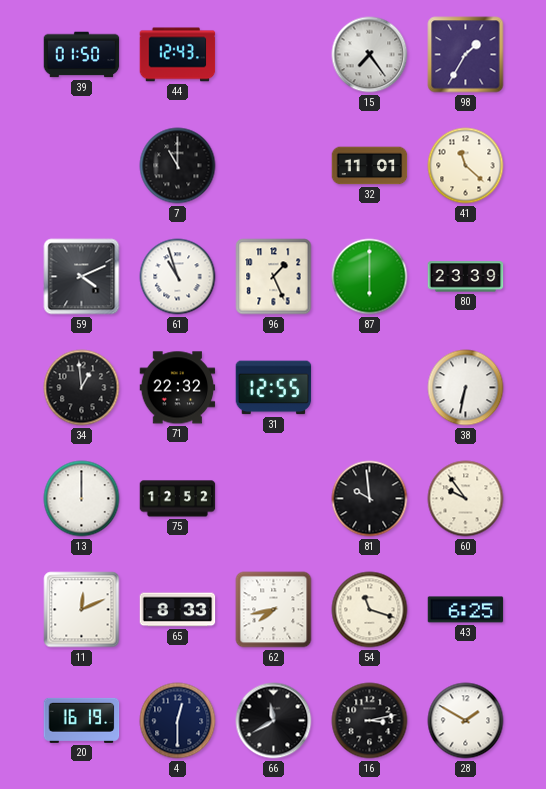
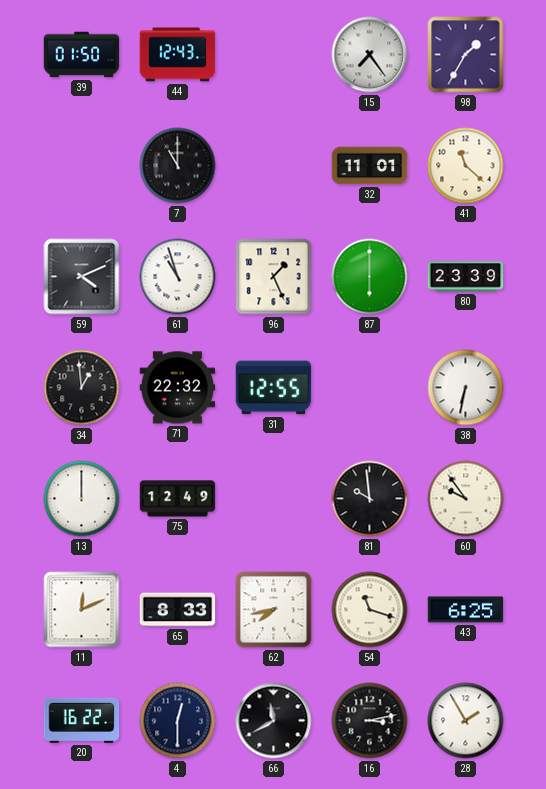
75: 12:52 -> 12:49
20: 16:19 -> 16:22
28: 1:50 -> 1:55
